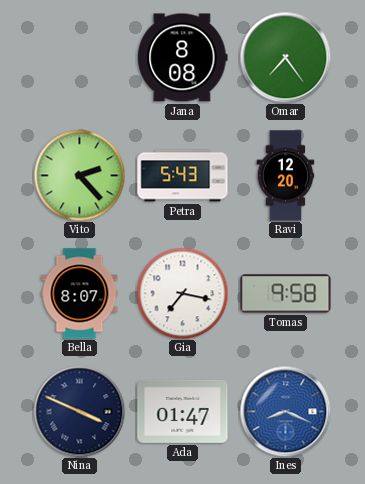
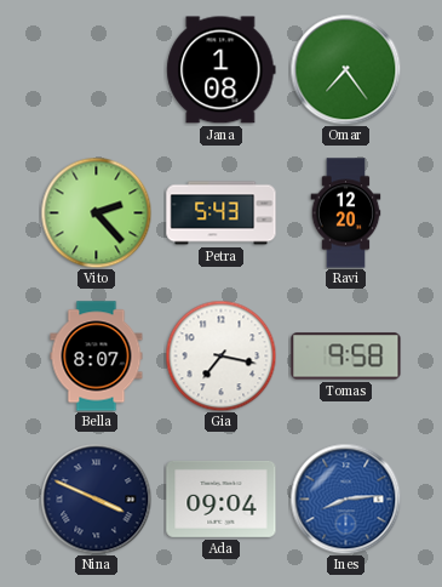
Jana: 8:08 -> 1:08
Ada: 01:47 -> 09:04
Ines: 8:19 -> 8:14
